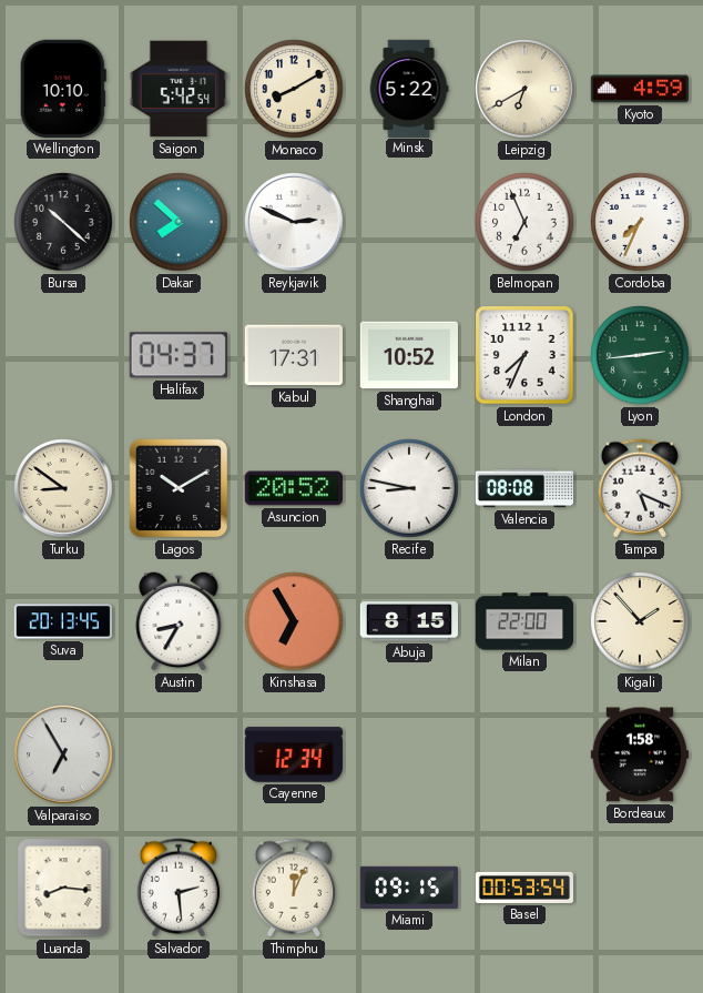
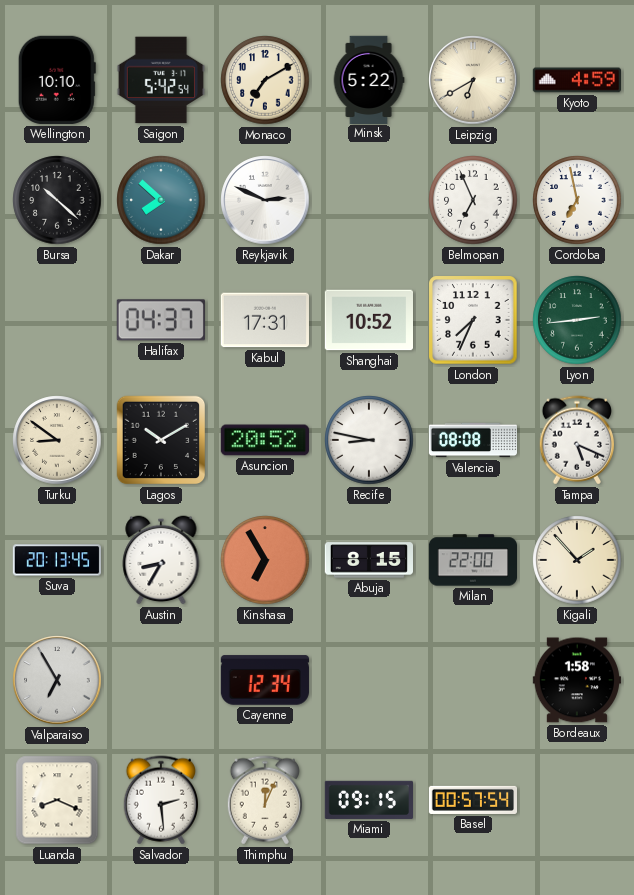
Monaco: 8:10 -> 7:10
Cordoba: 7:34 -> 6:58
Luanda: 8:16 -> 8:19
Basel: 00:53 -> 00:57
